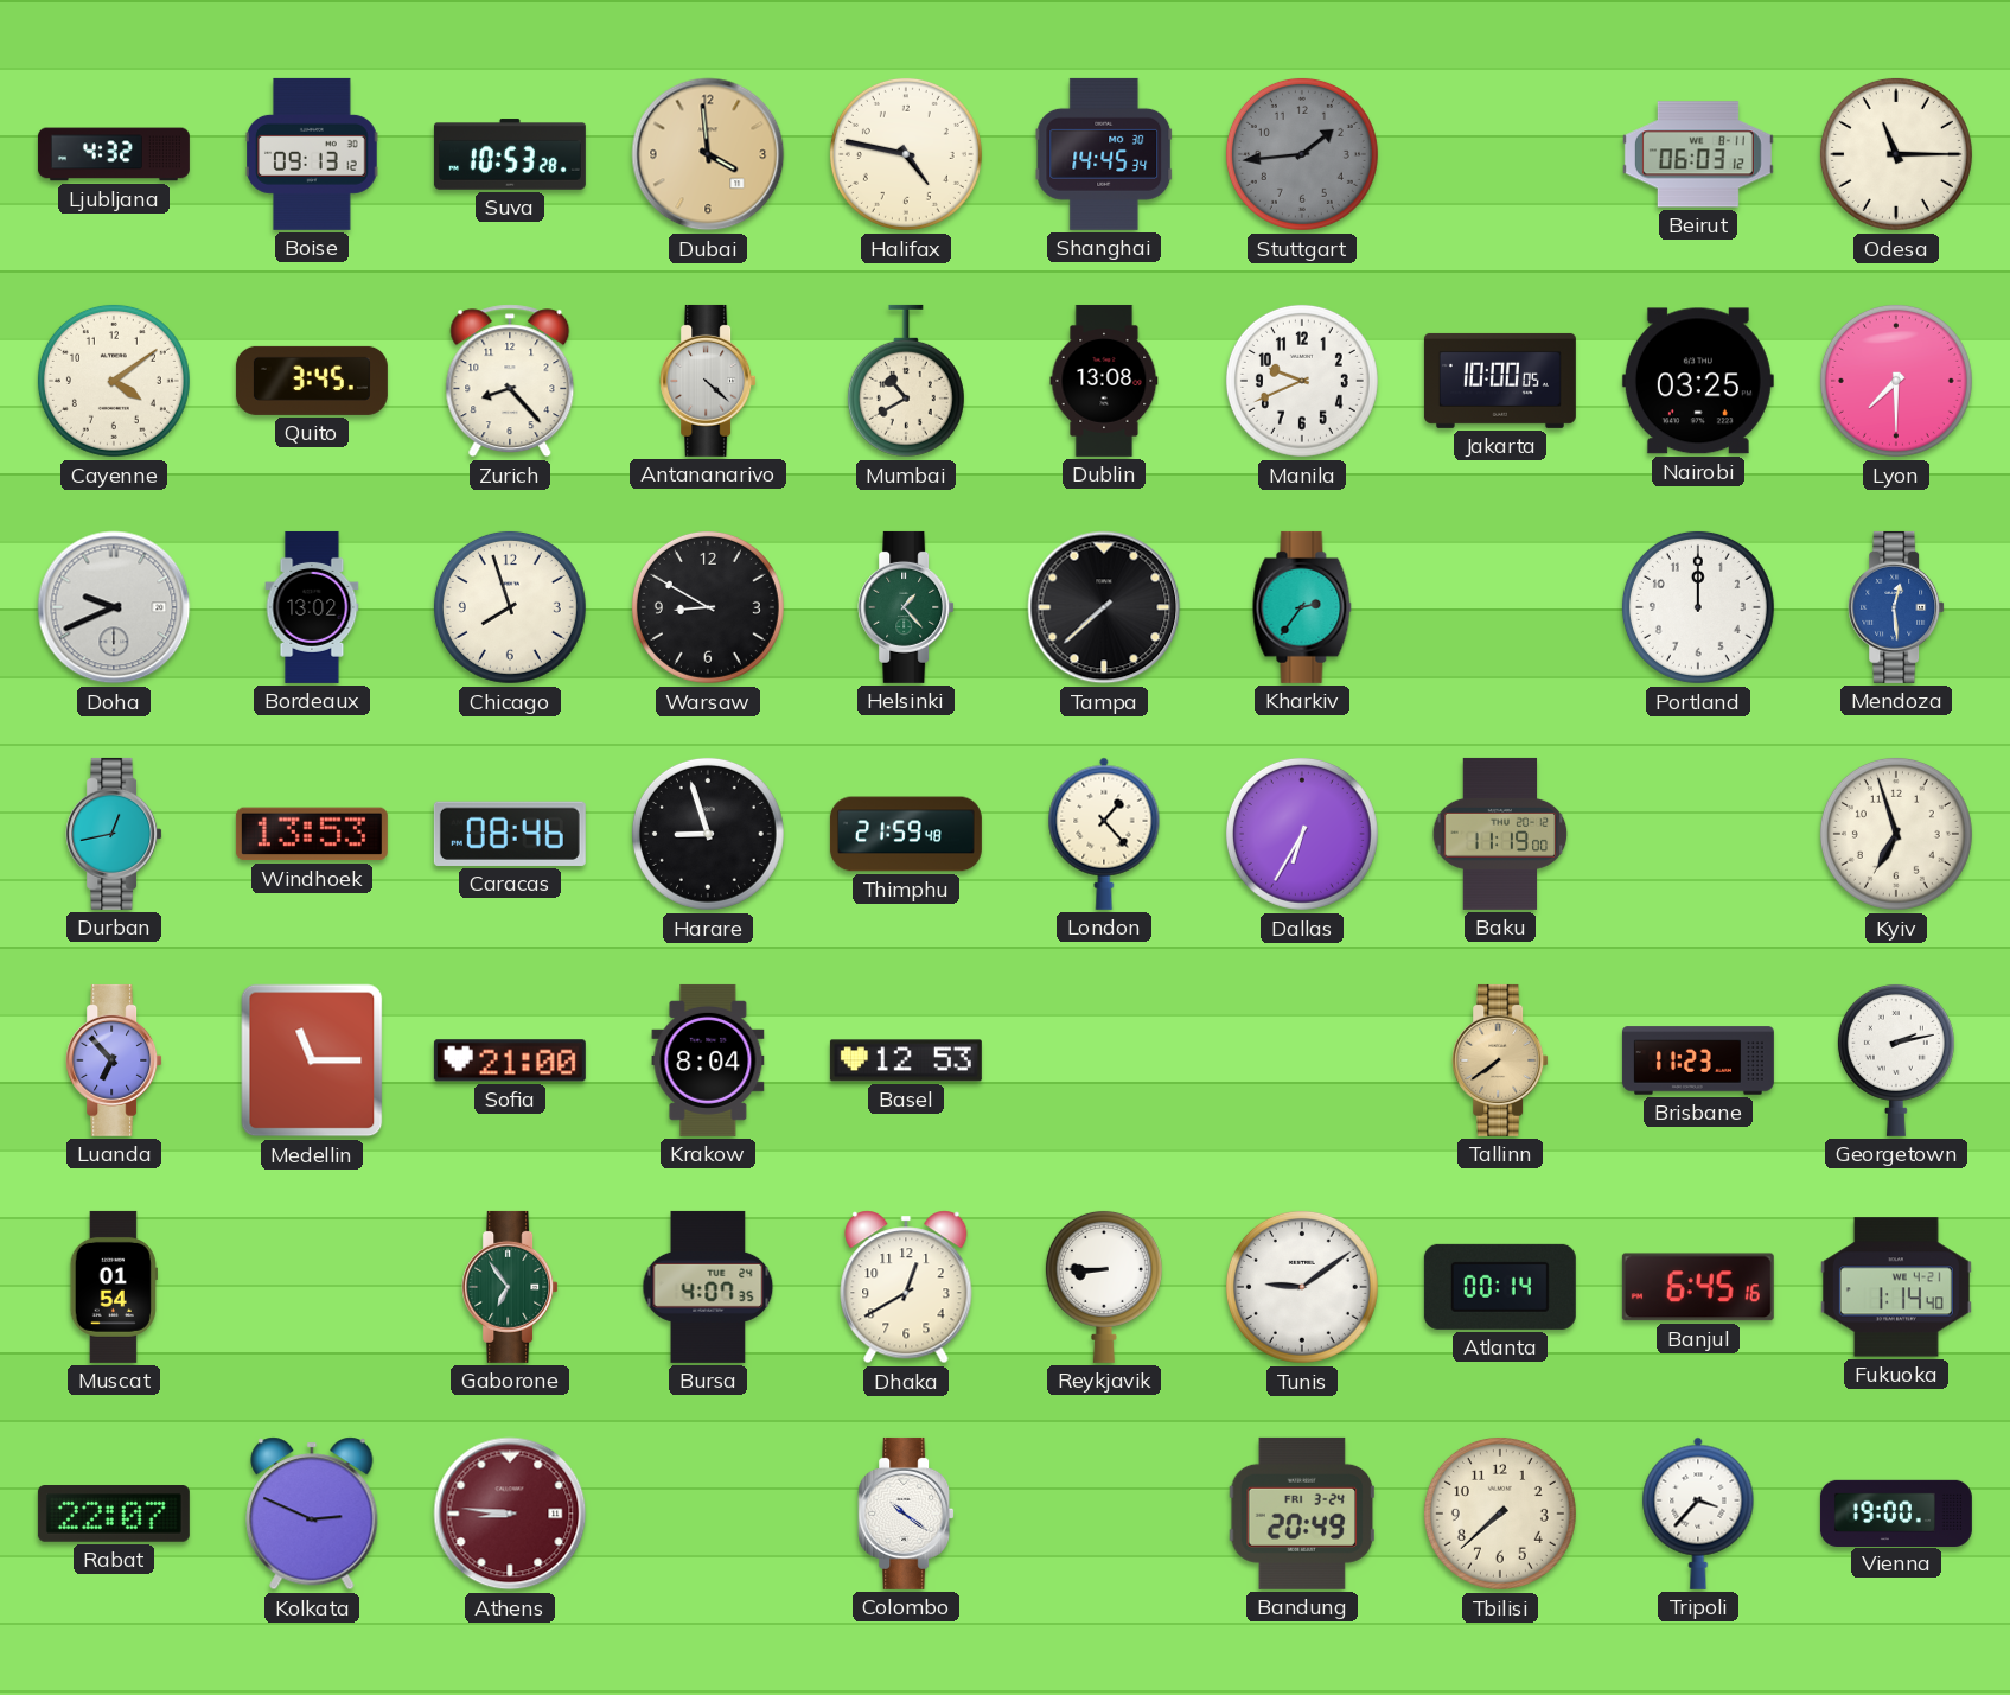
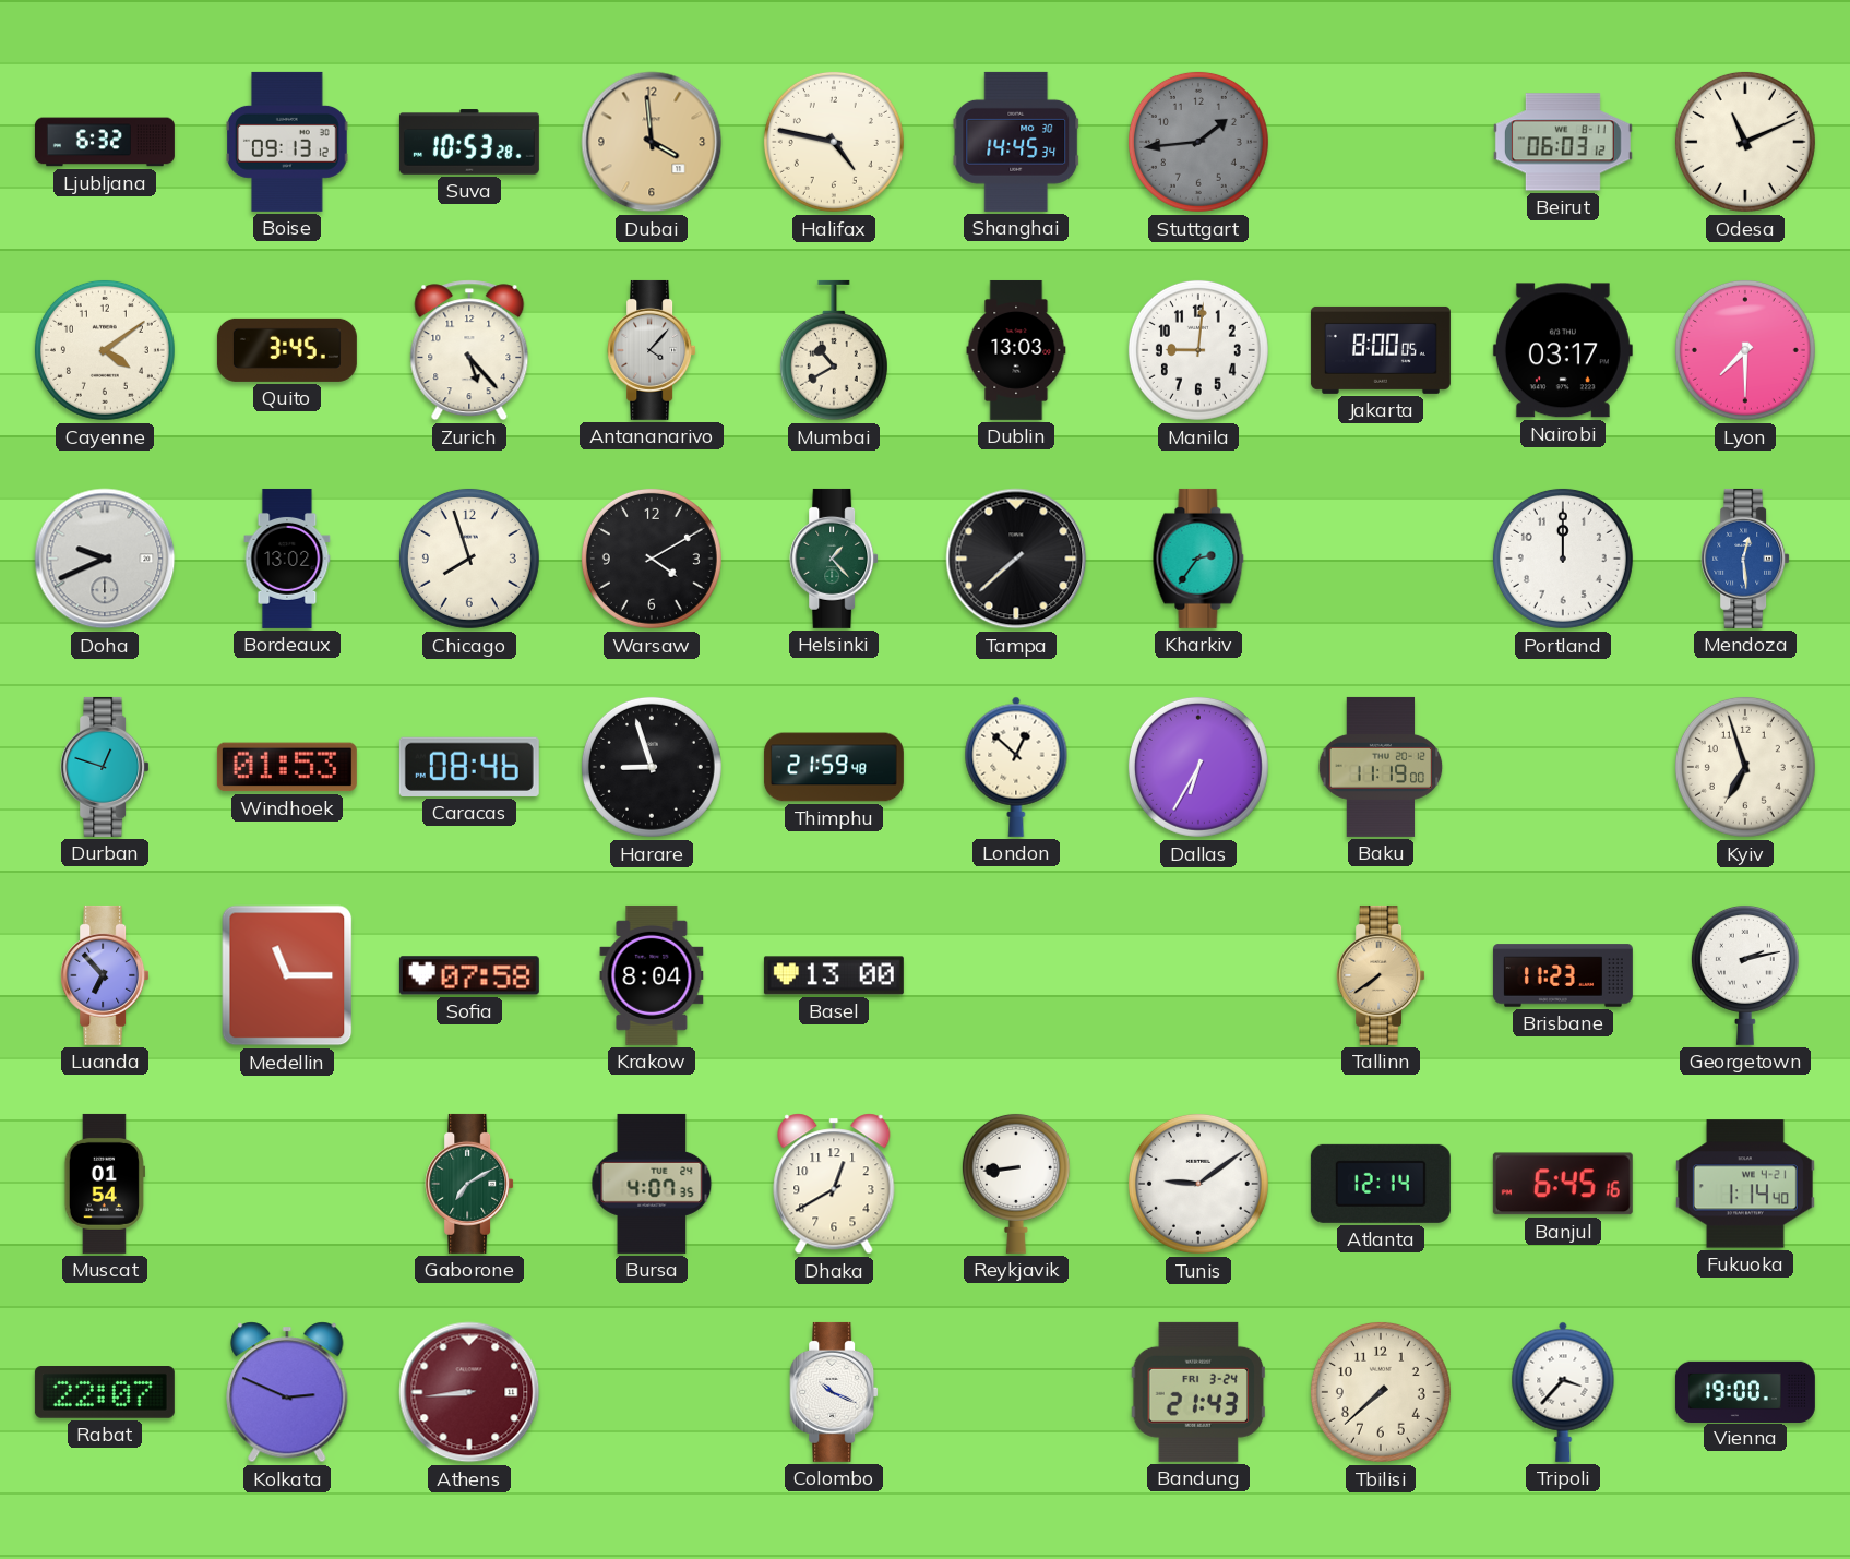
Ljubljana: 4:32 -> 6:32
Odesa: 11:15 -> 11:11
Zurich: 8:23 -> 5:23
Antananarivo: 4:22 -> 4:07
Dublin: 13:08 -> 13:03
Manila: 9:41 -> 9:01
Jakarta: 10:00 -> 8:00
Nairobi: 03:25 -> 03:17
Warsaw: 8:50 -> 4:10
Durban: 12:43 -> 12:48
Windhoek: 13:53 -> 01:53
London: 1:23 -> 12:52
Sofia: 21:00 -> 07:58
Basel: 12:53 -> 13:00
Gaborone: 6:54 -> 7:10
Reykjavik: 8:45 -> 8:44
Atlanta: 00:14 -> 12:14
Athens: 8:46 -> 8:44
Colombo: 10:21 -> 10:19
Bandung: 20:49 -> 21:43
